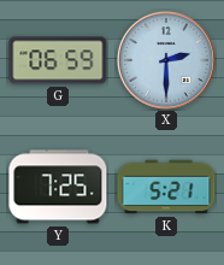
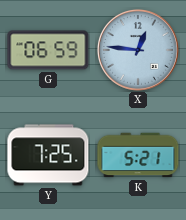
X: 2:30 -> 12:46
